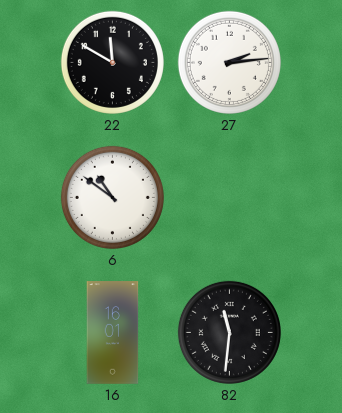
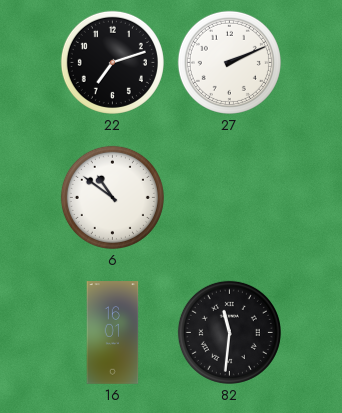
22: 11:50 -> 7:12
27: 2:14 -> 2:11
